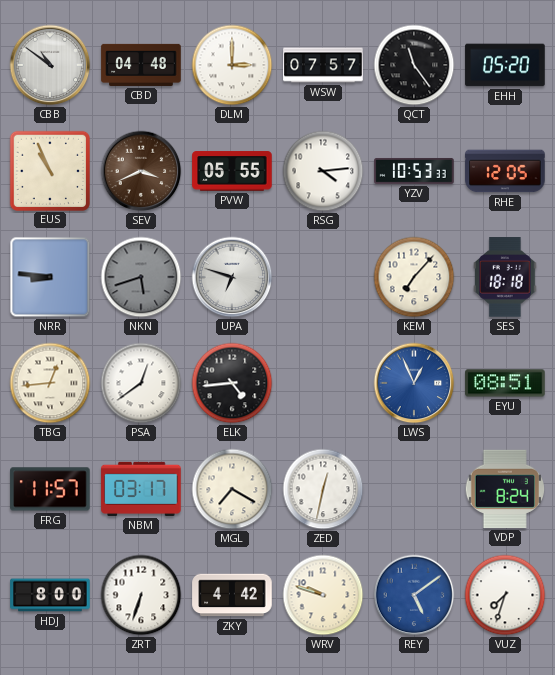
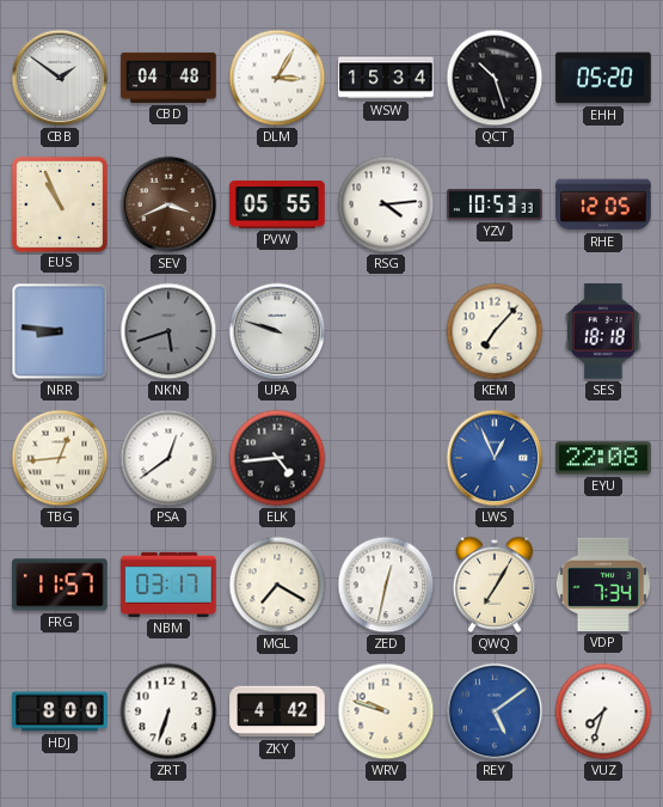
CBB: 10:51 -> 1:51
DLM: 3:00 -> 3:05
WSW: 07:57 -> 15:34
QCT: 11:24 -> 10:27
UPA: 6:48 -> 9:48
EYU: 08:51 -> 22:08
QWQ: none -> 7:05
VDP: 8:24 -> 7:34
